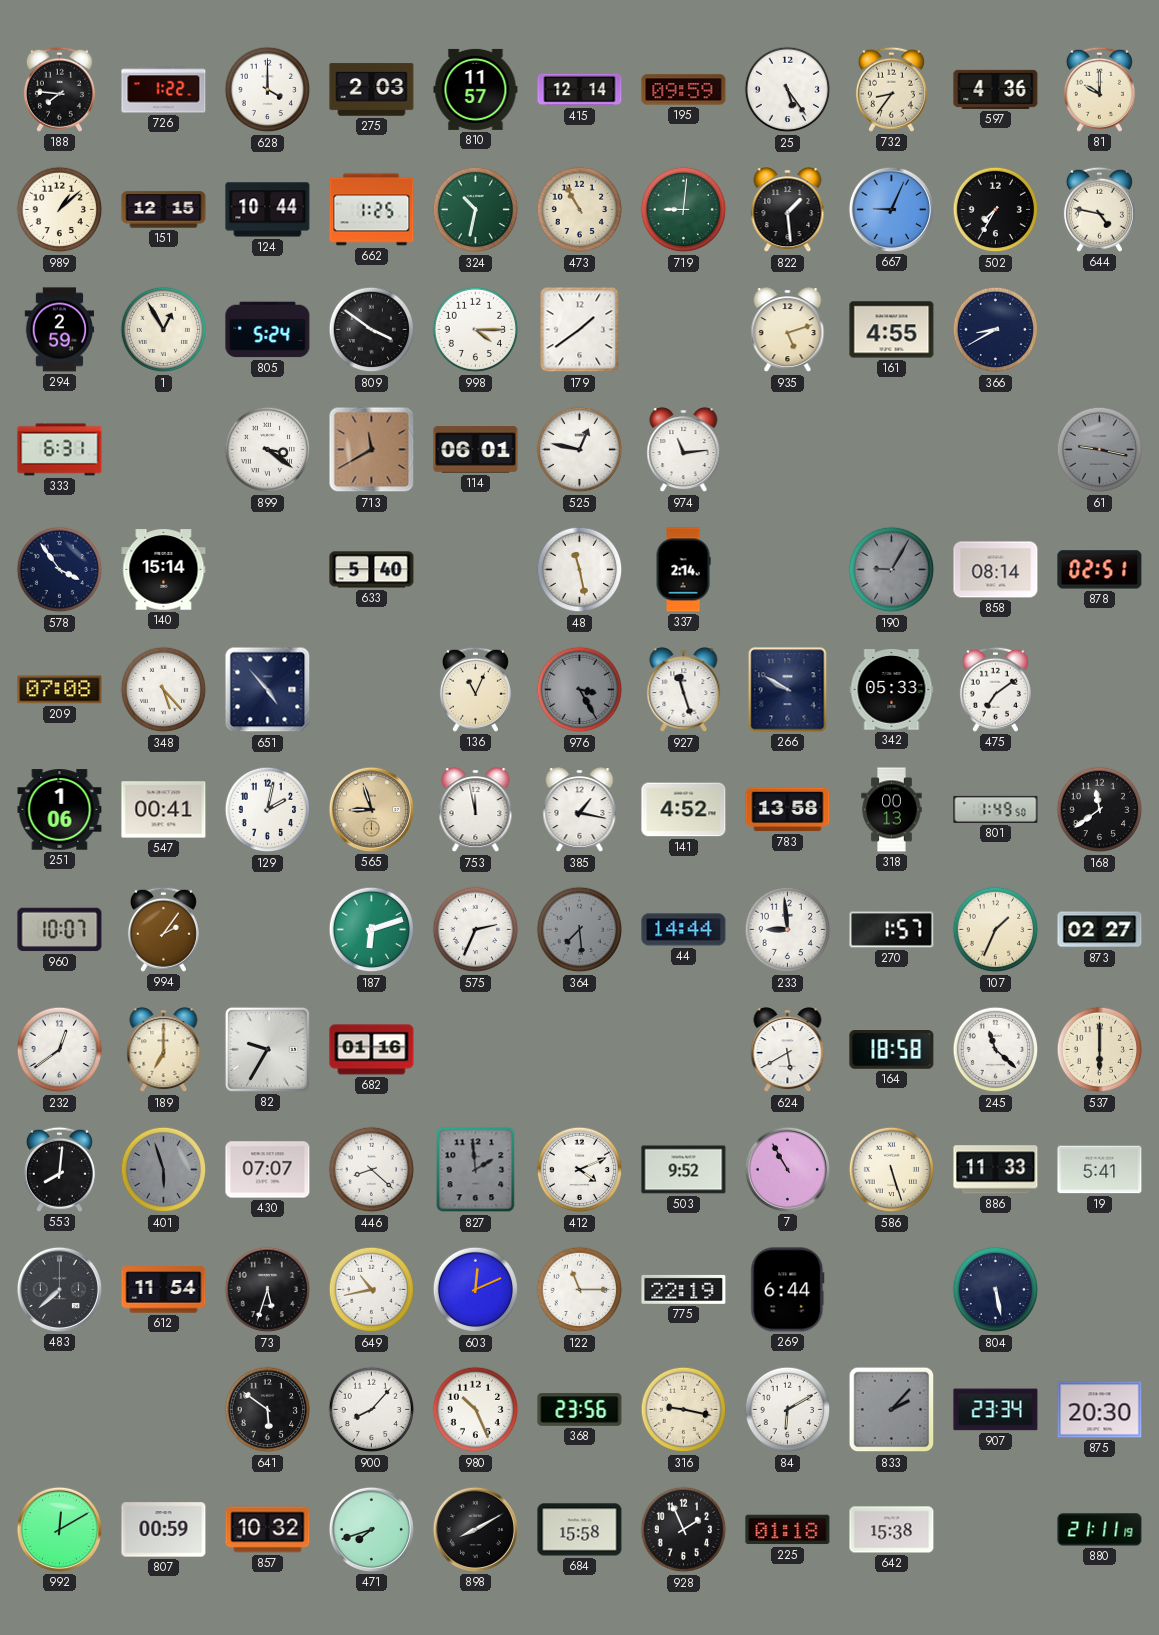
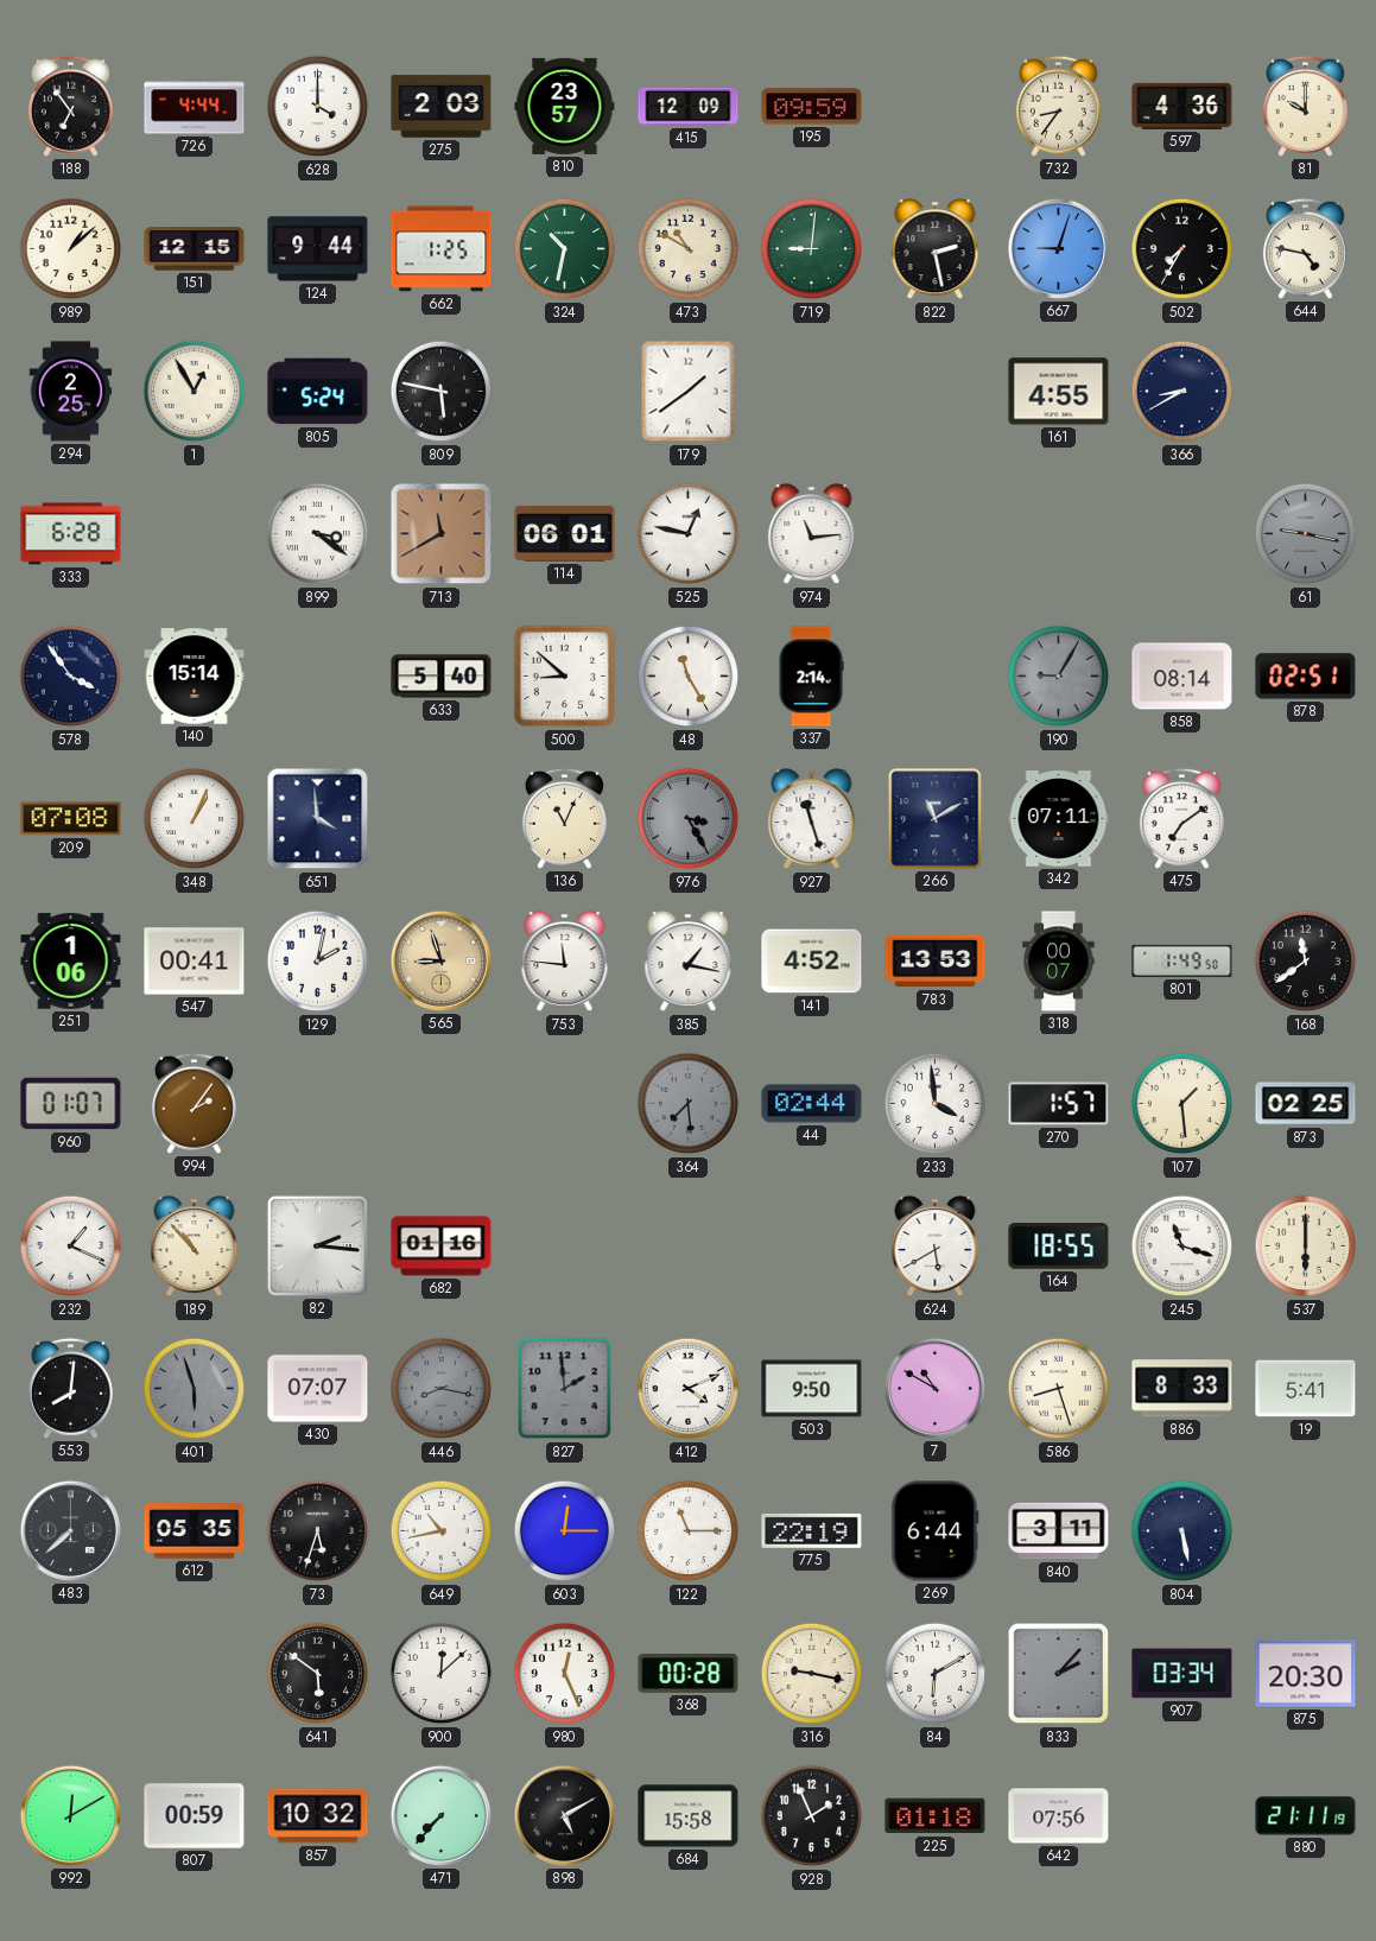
188: 7:46 -> 6:54
726: 1:22 -> 4:44
810: 11:57 -> 23:57
415: 12:14 -> 12:09
25: 5:24 -> none
124: 10:44 -> 9:44
473: 10:55 -> 10:50
822: 1:29 -> 2:28
667: 9:04 -> 9:03
294: 2:59 -> 2:25
809: 3:51 -> 5:47
998: 4:15 -> none
935: 5:12 -> none
333: 6:31 -> 6:28
500: none -> 8:52
48: 11:28 -> 11:25
348: 5:23 -> 1:04
651: 4:53 -> 3:59
266: 9:50 -> 11:10
342: 05:33 -> 07:11
753: 11:58 -> 11:46
783: 13:58 -> 13:53
318: 00:13 -> 00:07
960: 10:07 -> 01:07
187: 6:12 -> none
575: 2:34 -> none
44: 14:44 -> 02:44
233: 8:59 -> 3:59
107: 1:34 -> 1:29
873: 02:27 -> 02:25
232: 12:39 -> 1:19
189: 7:00 -> 10:53
82: 9:35 -> 2:16
164: 18:58 -> 18:55
245: 11:22 -> 11:18
446: 8:22 -> 8:17
446 dial: white -> grey
503: 9:52 -> 9:50
7: 10:55 -> 10:50
586: 5:27 -> 8:27
886: 11:33 -> 8:33
612: 11:54 -> 05:35
603: 12:11 -> 12:15
840: none -> 3:11
900: 8:07 -> 12:08
980: 10:26 -> 12:26
368: 23:56 -> 00:28
907: 23:34 -> 03:34
471: 7:42 -> 7:37
898: 8:10 -> 5:10
642: 15:38 -> 07:56
